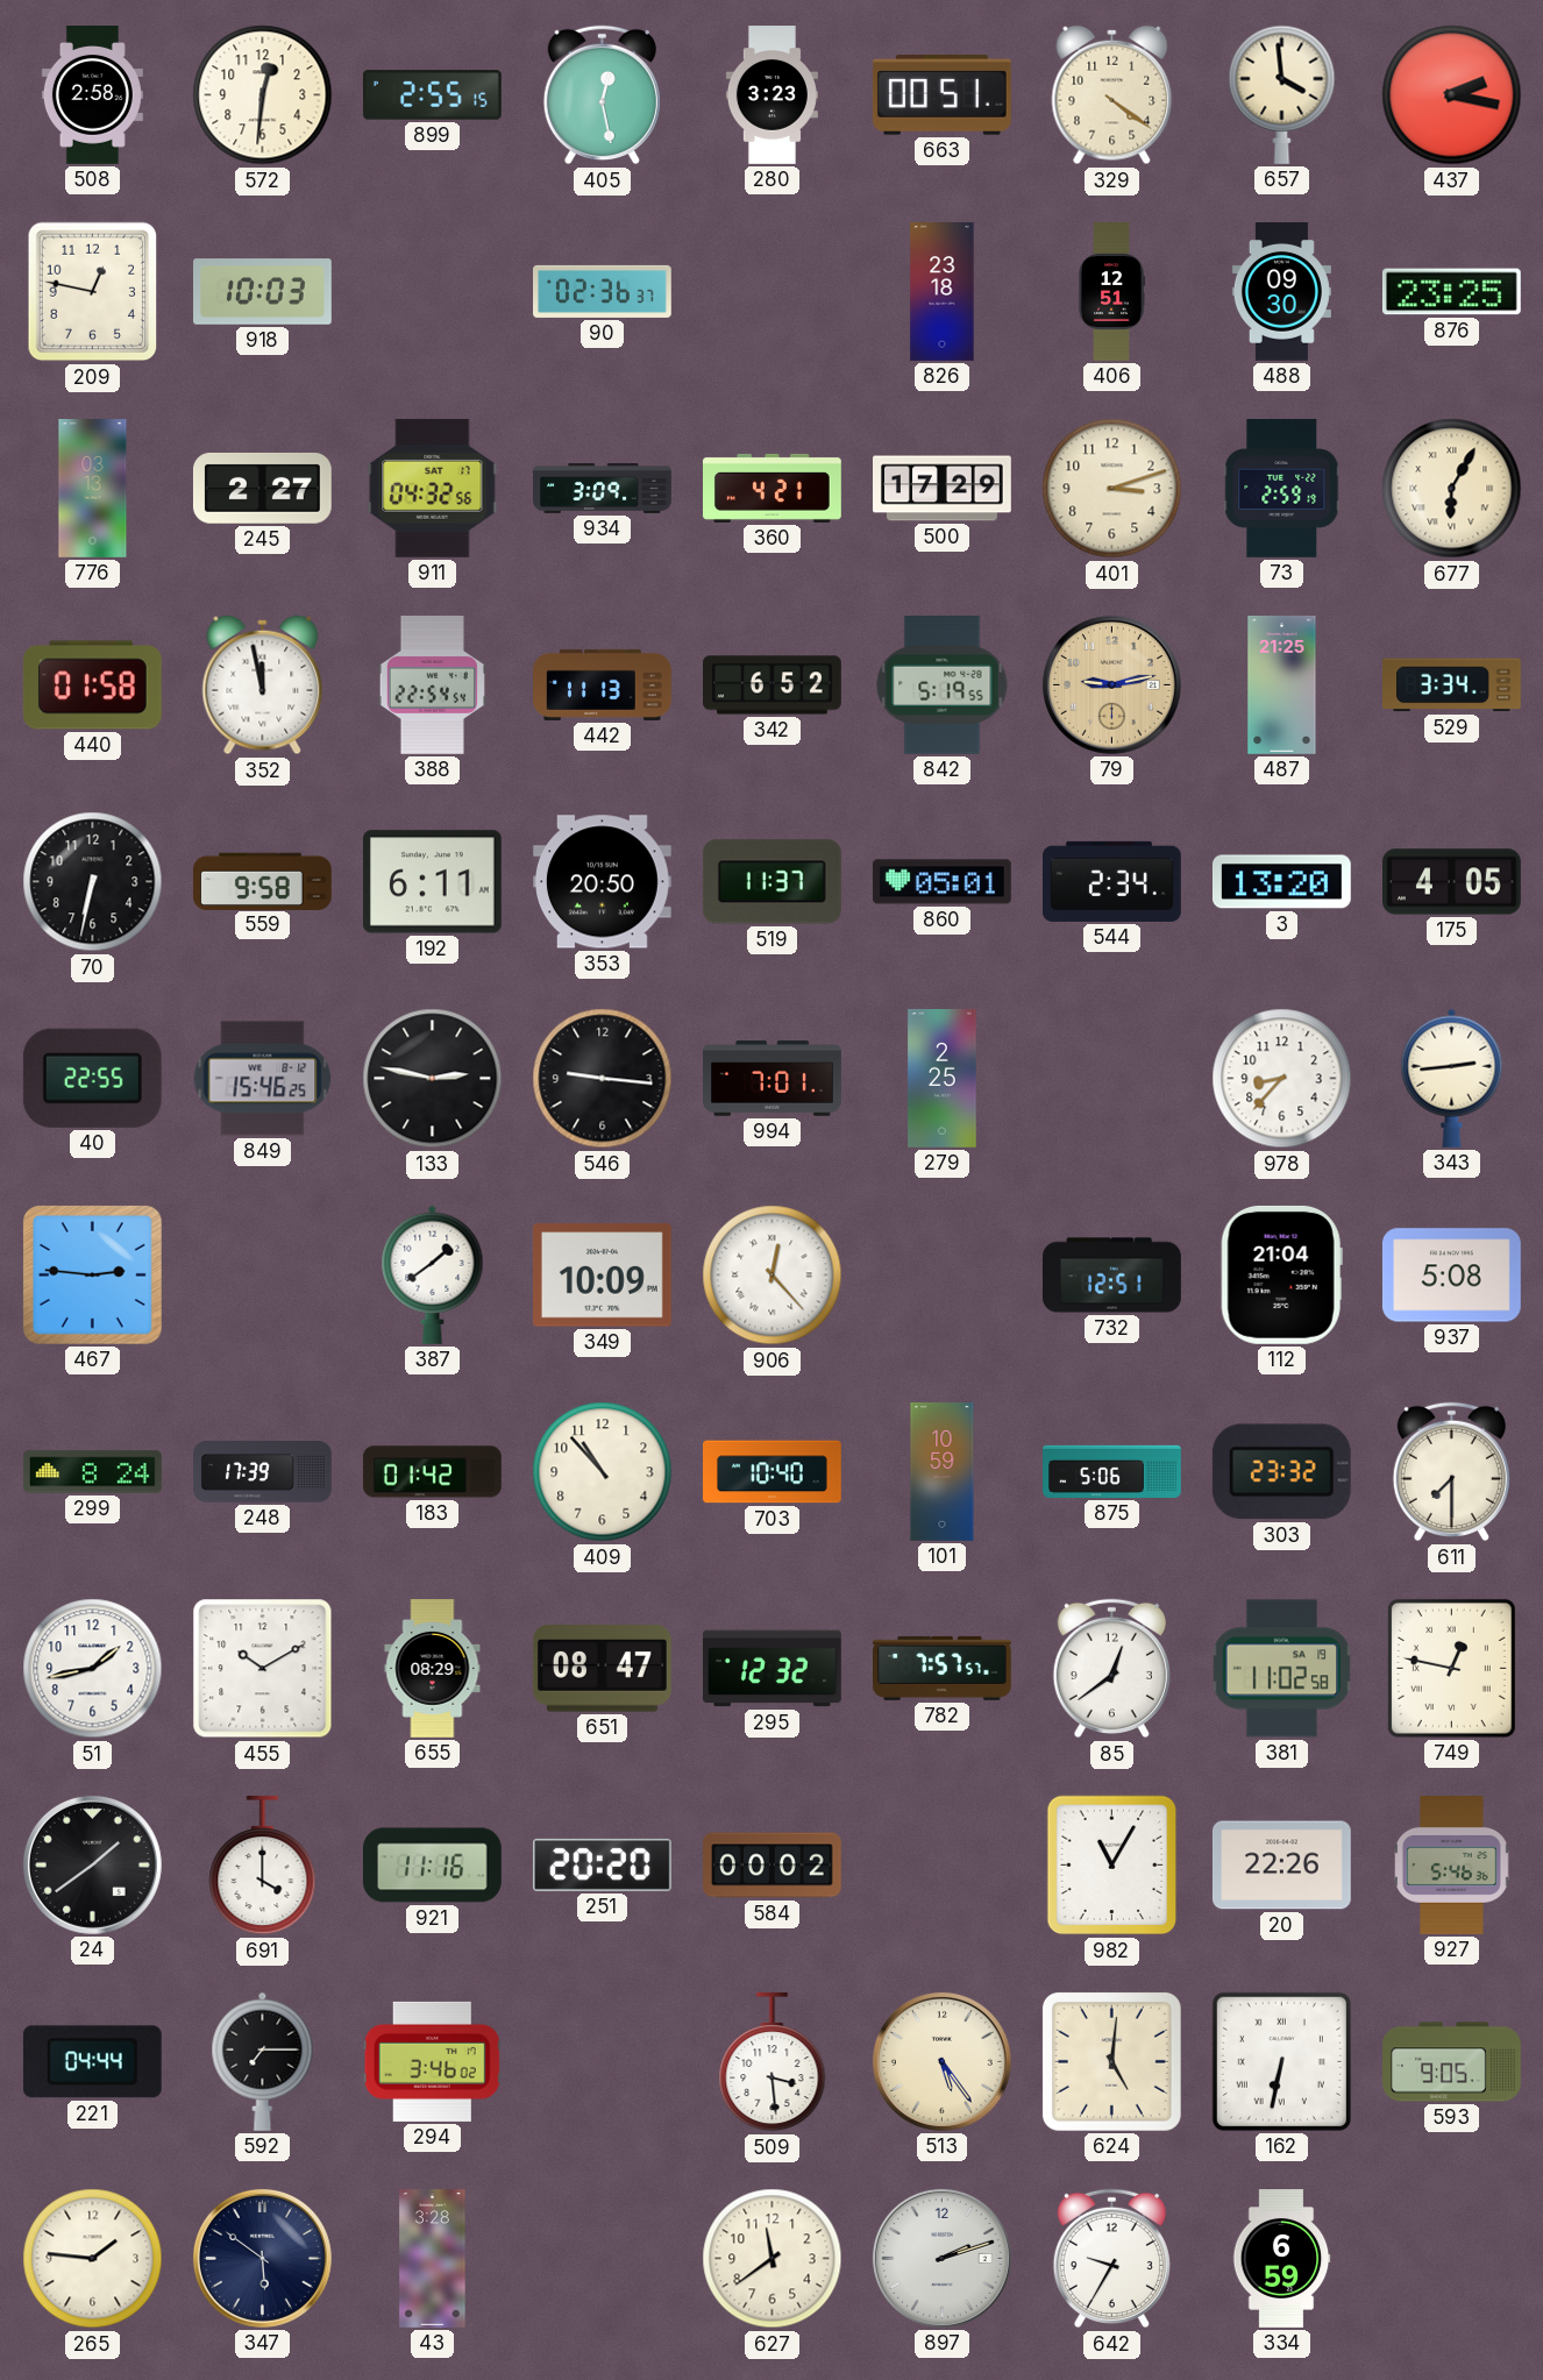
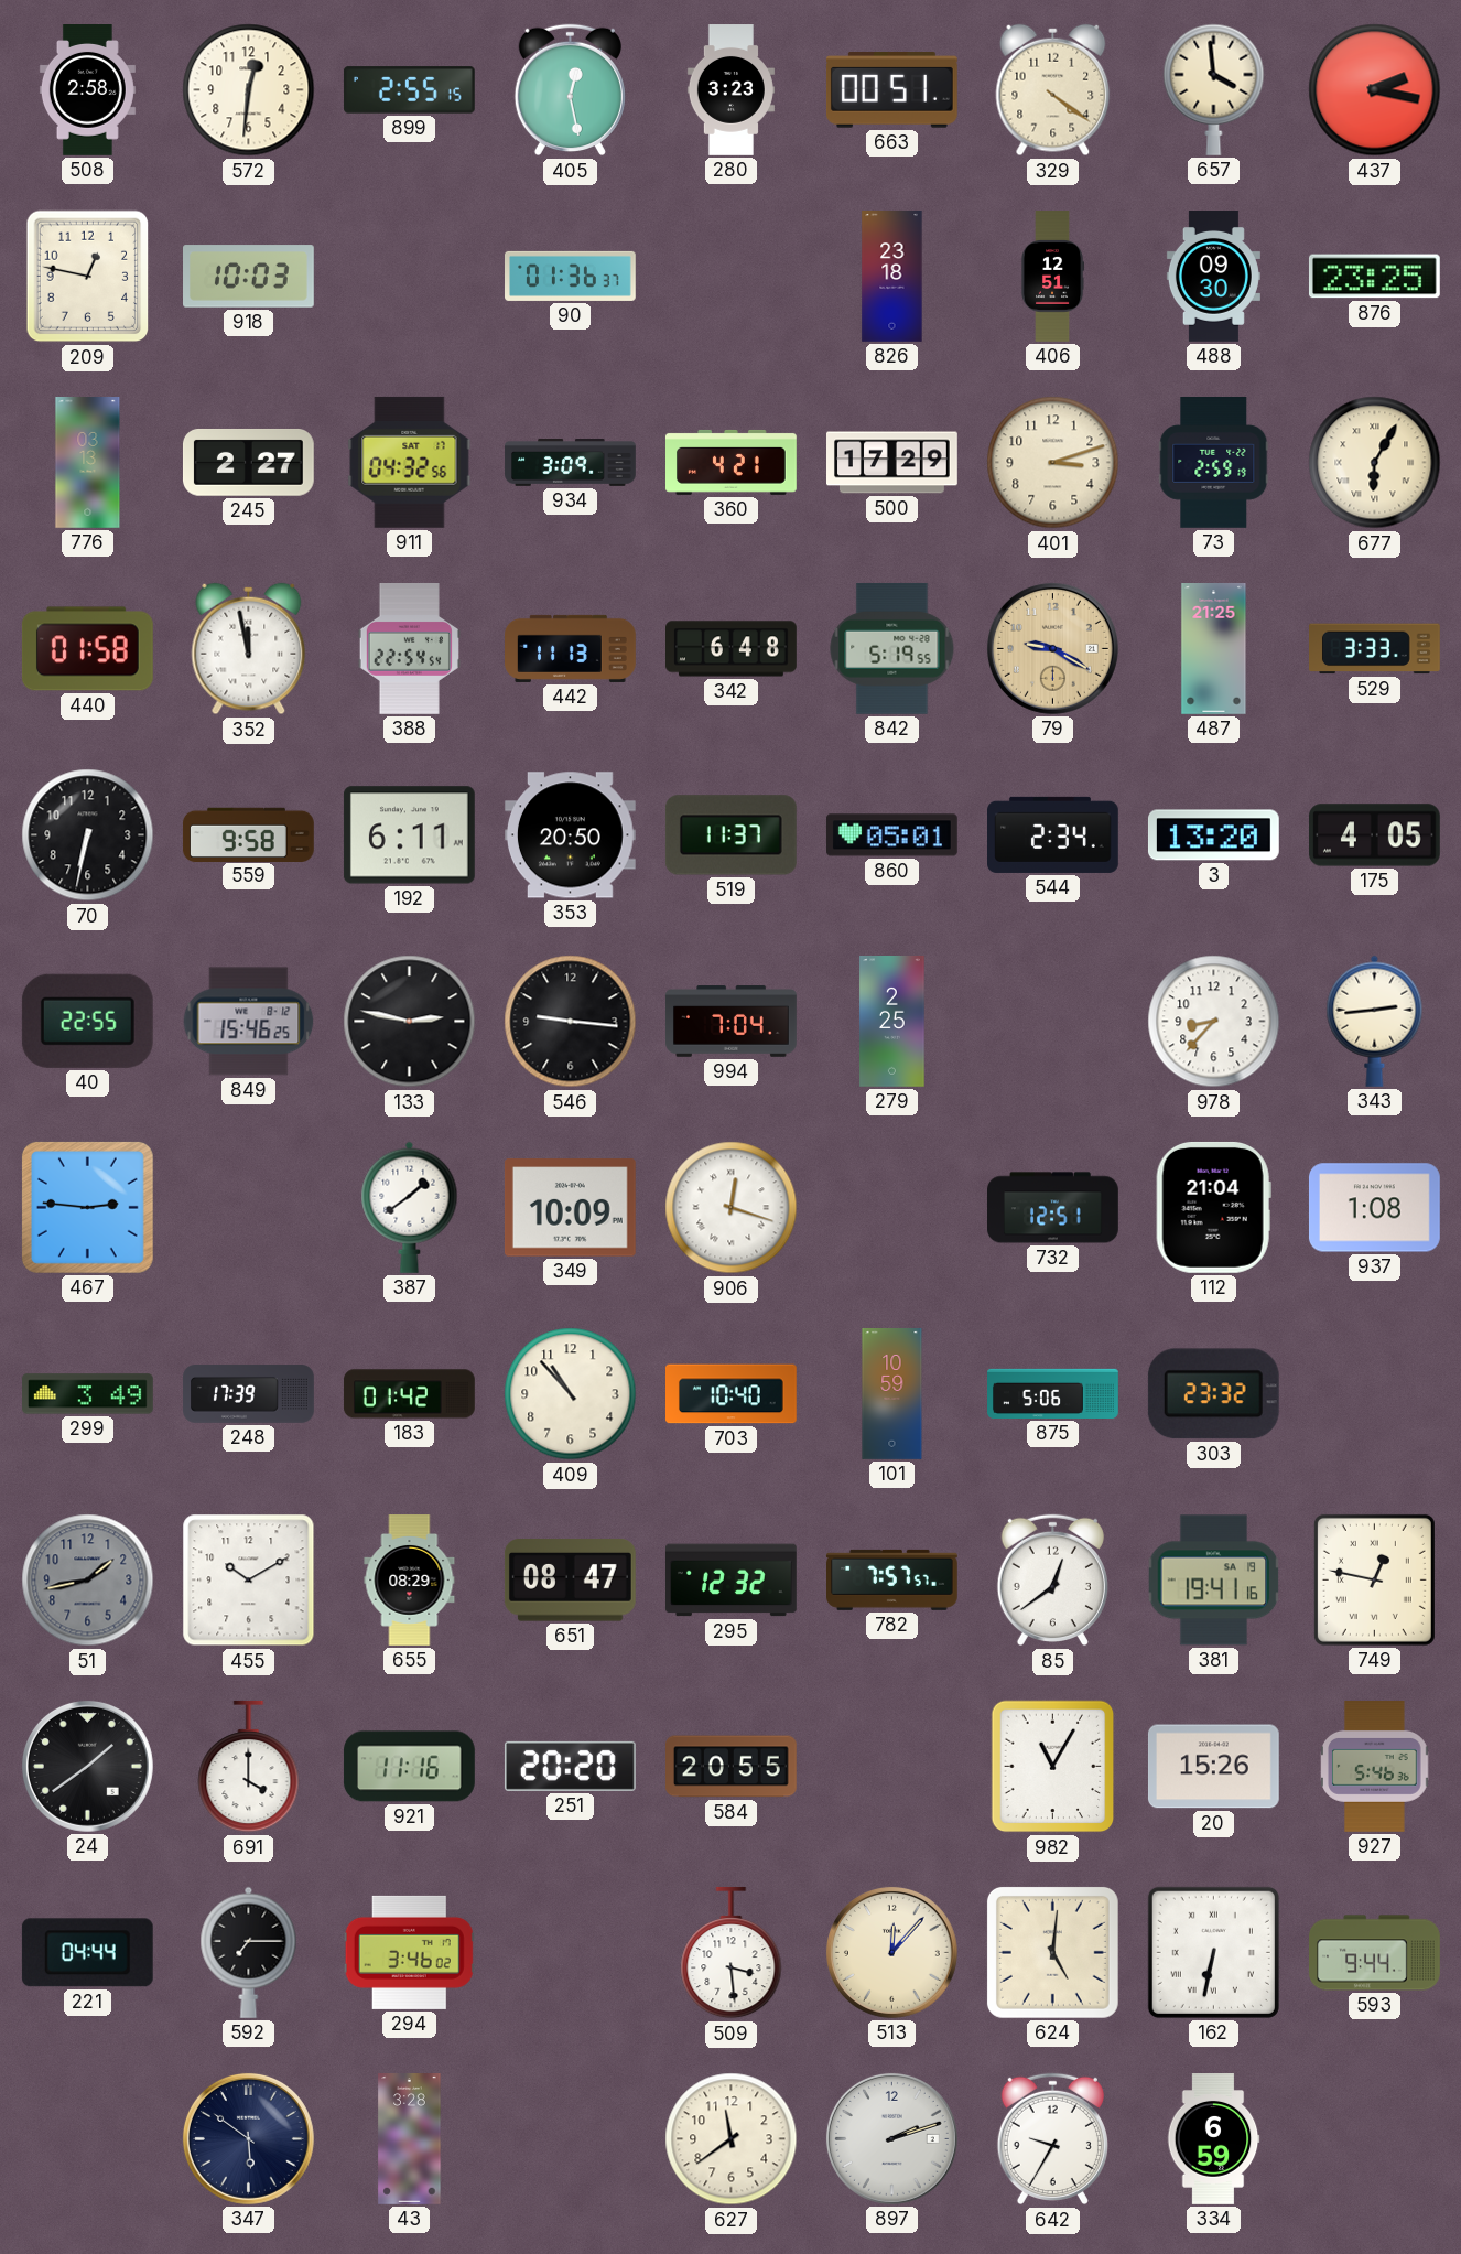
90: 02:36 -> 01:36
342: 6:52 -> 6:48
79: 9:13 -> 9:20
529: 3:34 -> 3:33
994: 7:01 -> 7:04
906: 12:23 -> 12:18
937: 5:08 -> 1:08
299: 8:24 -> 3:49
611: 7:30 -> none
51 dial: white -> grey
381: 11:02 -> 19:41
584: 00:02 -> 20:55
20: 22:26 -> 15:26
513: 5:24 -> 12:07
593: 9:05 -> 9:44
265: 1:46 -> none
